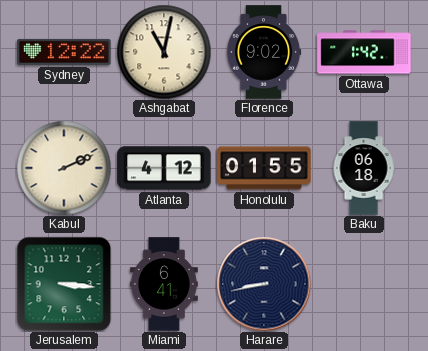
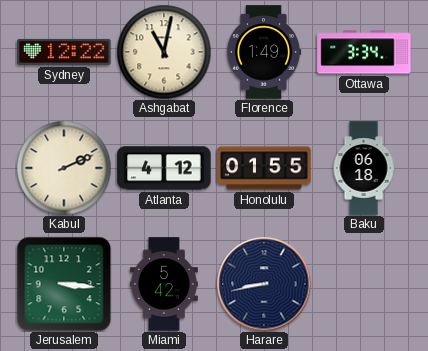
Florence: 9:02 -> 1:49
Ottawa: 1:42 -> 3:34
Miami: 6:41 -> 5:42
